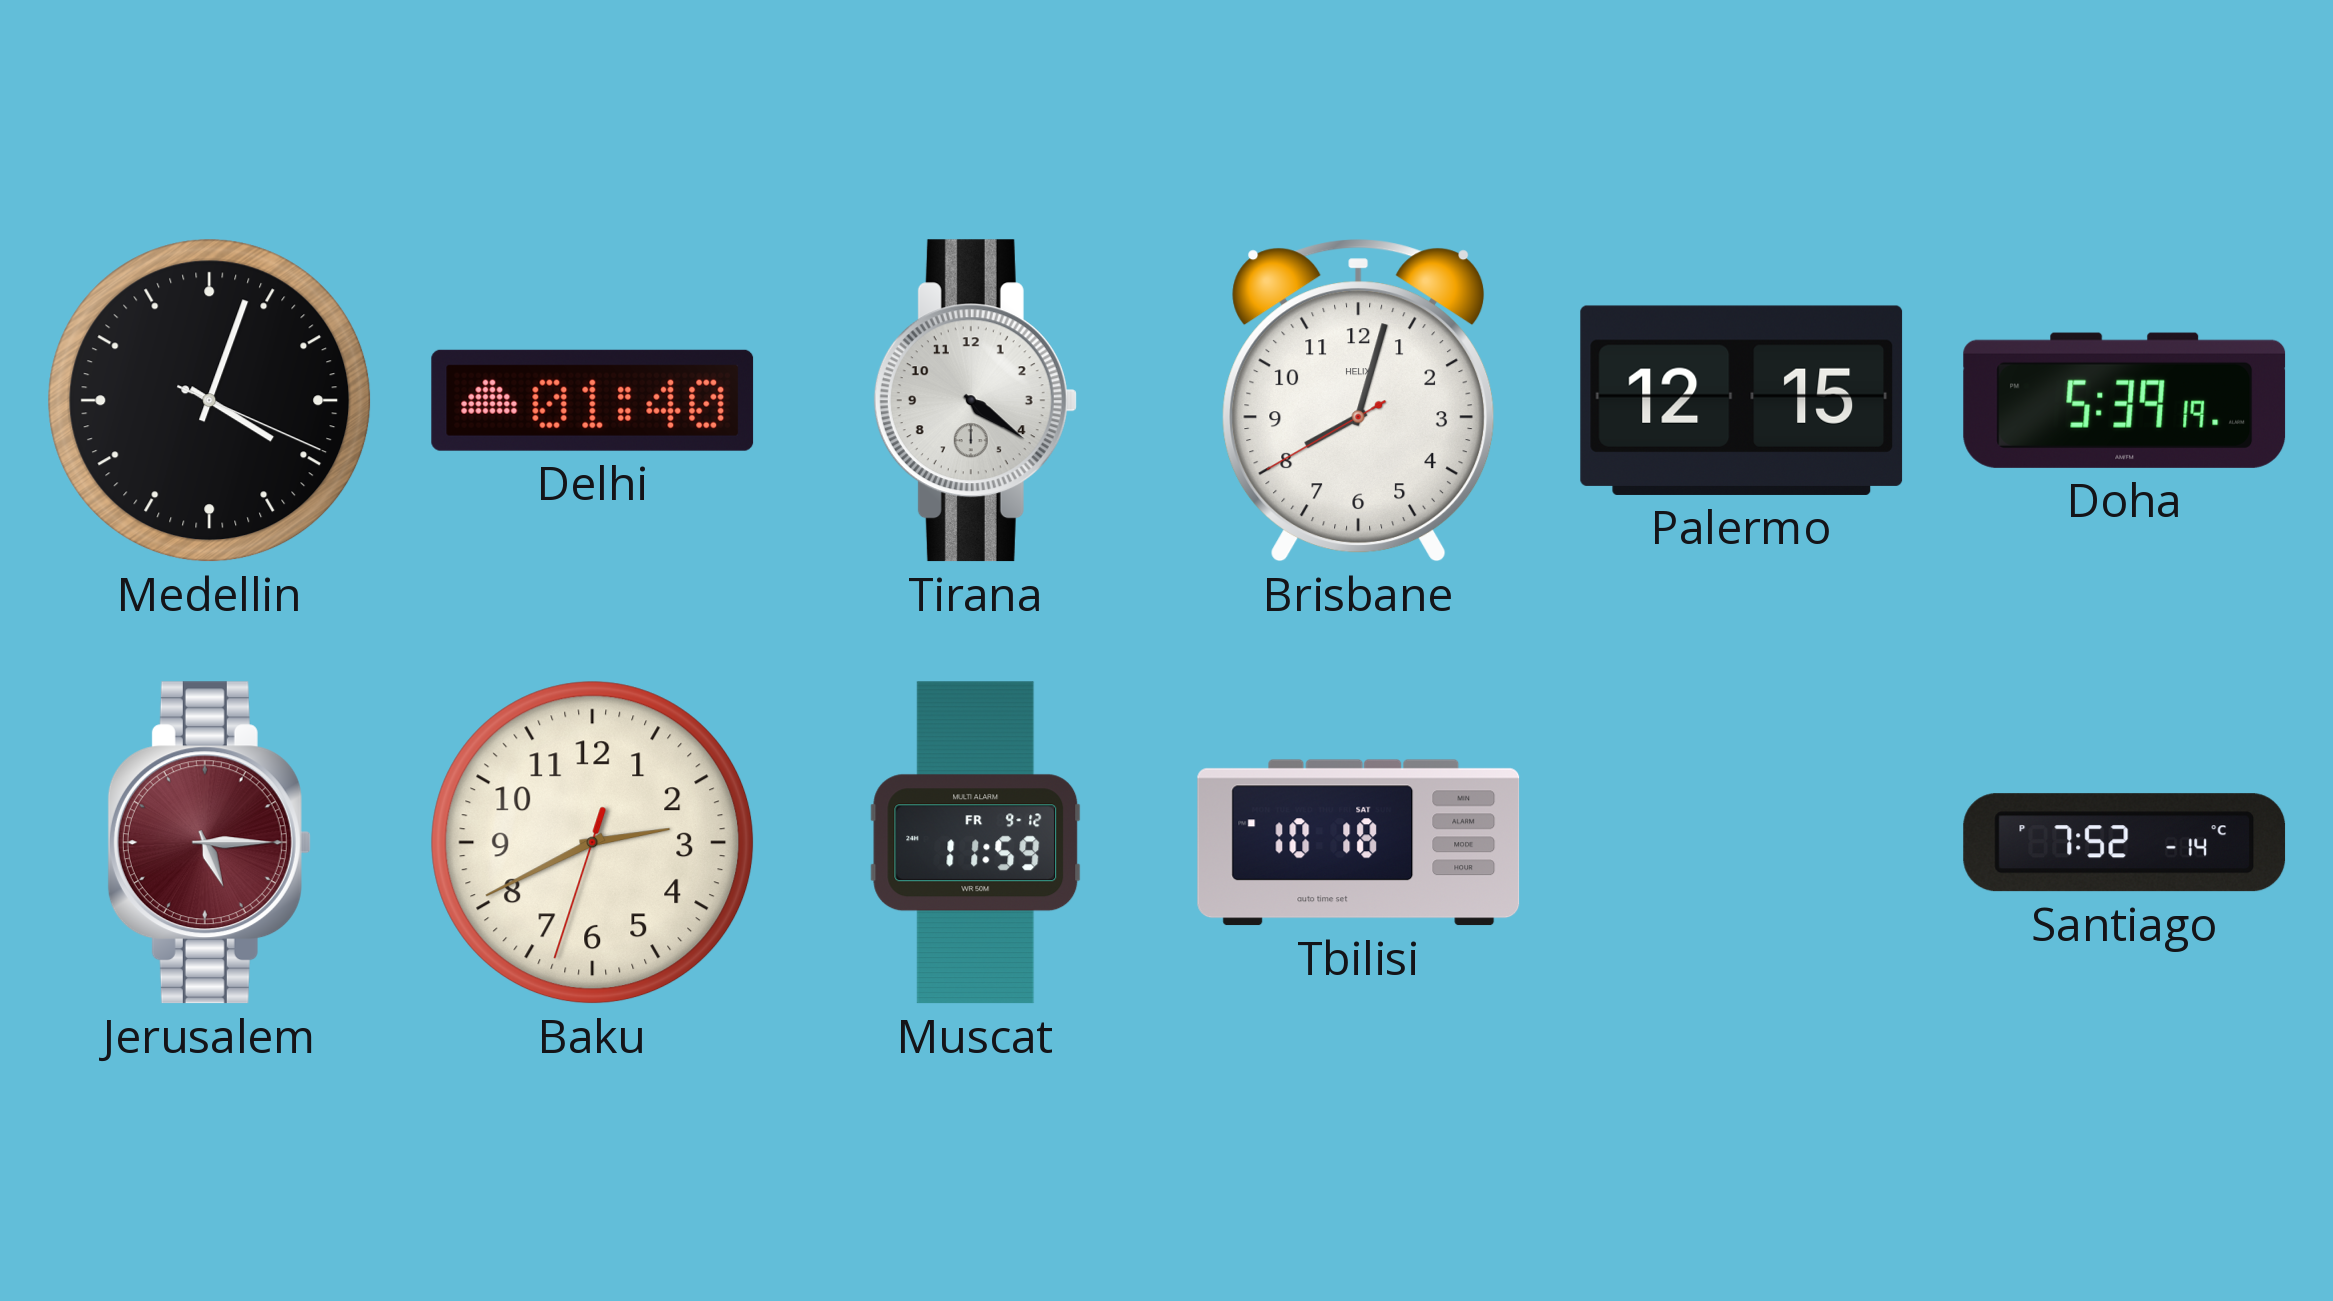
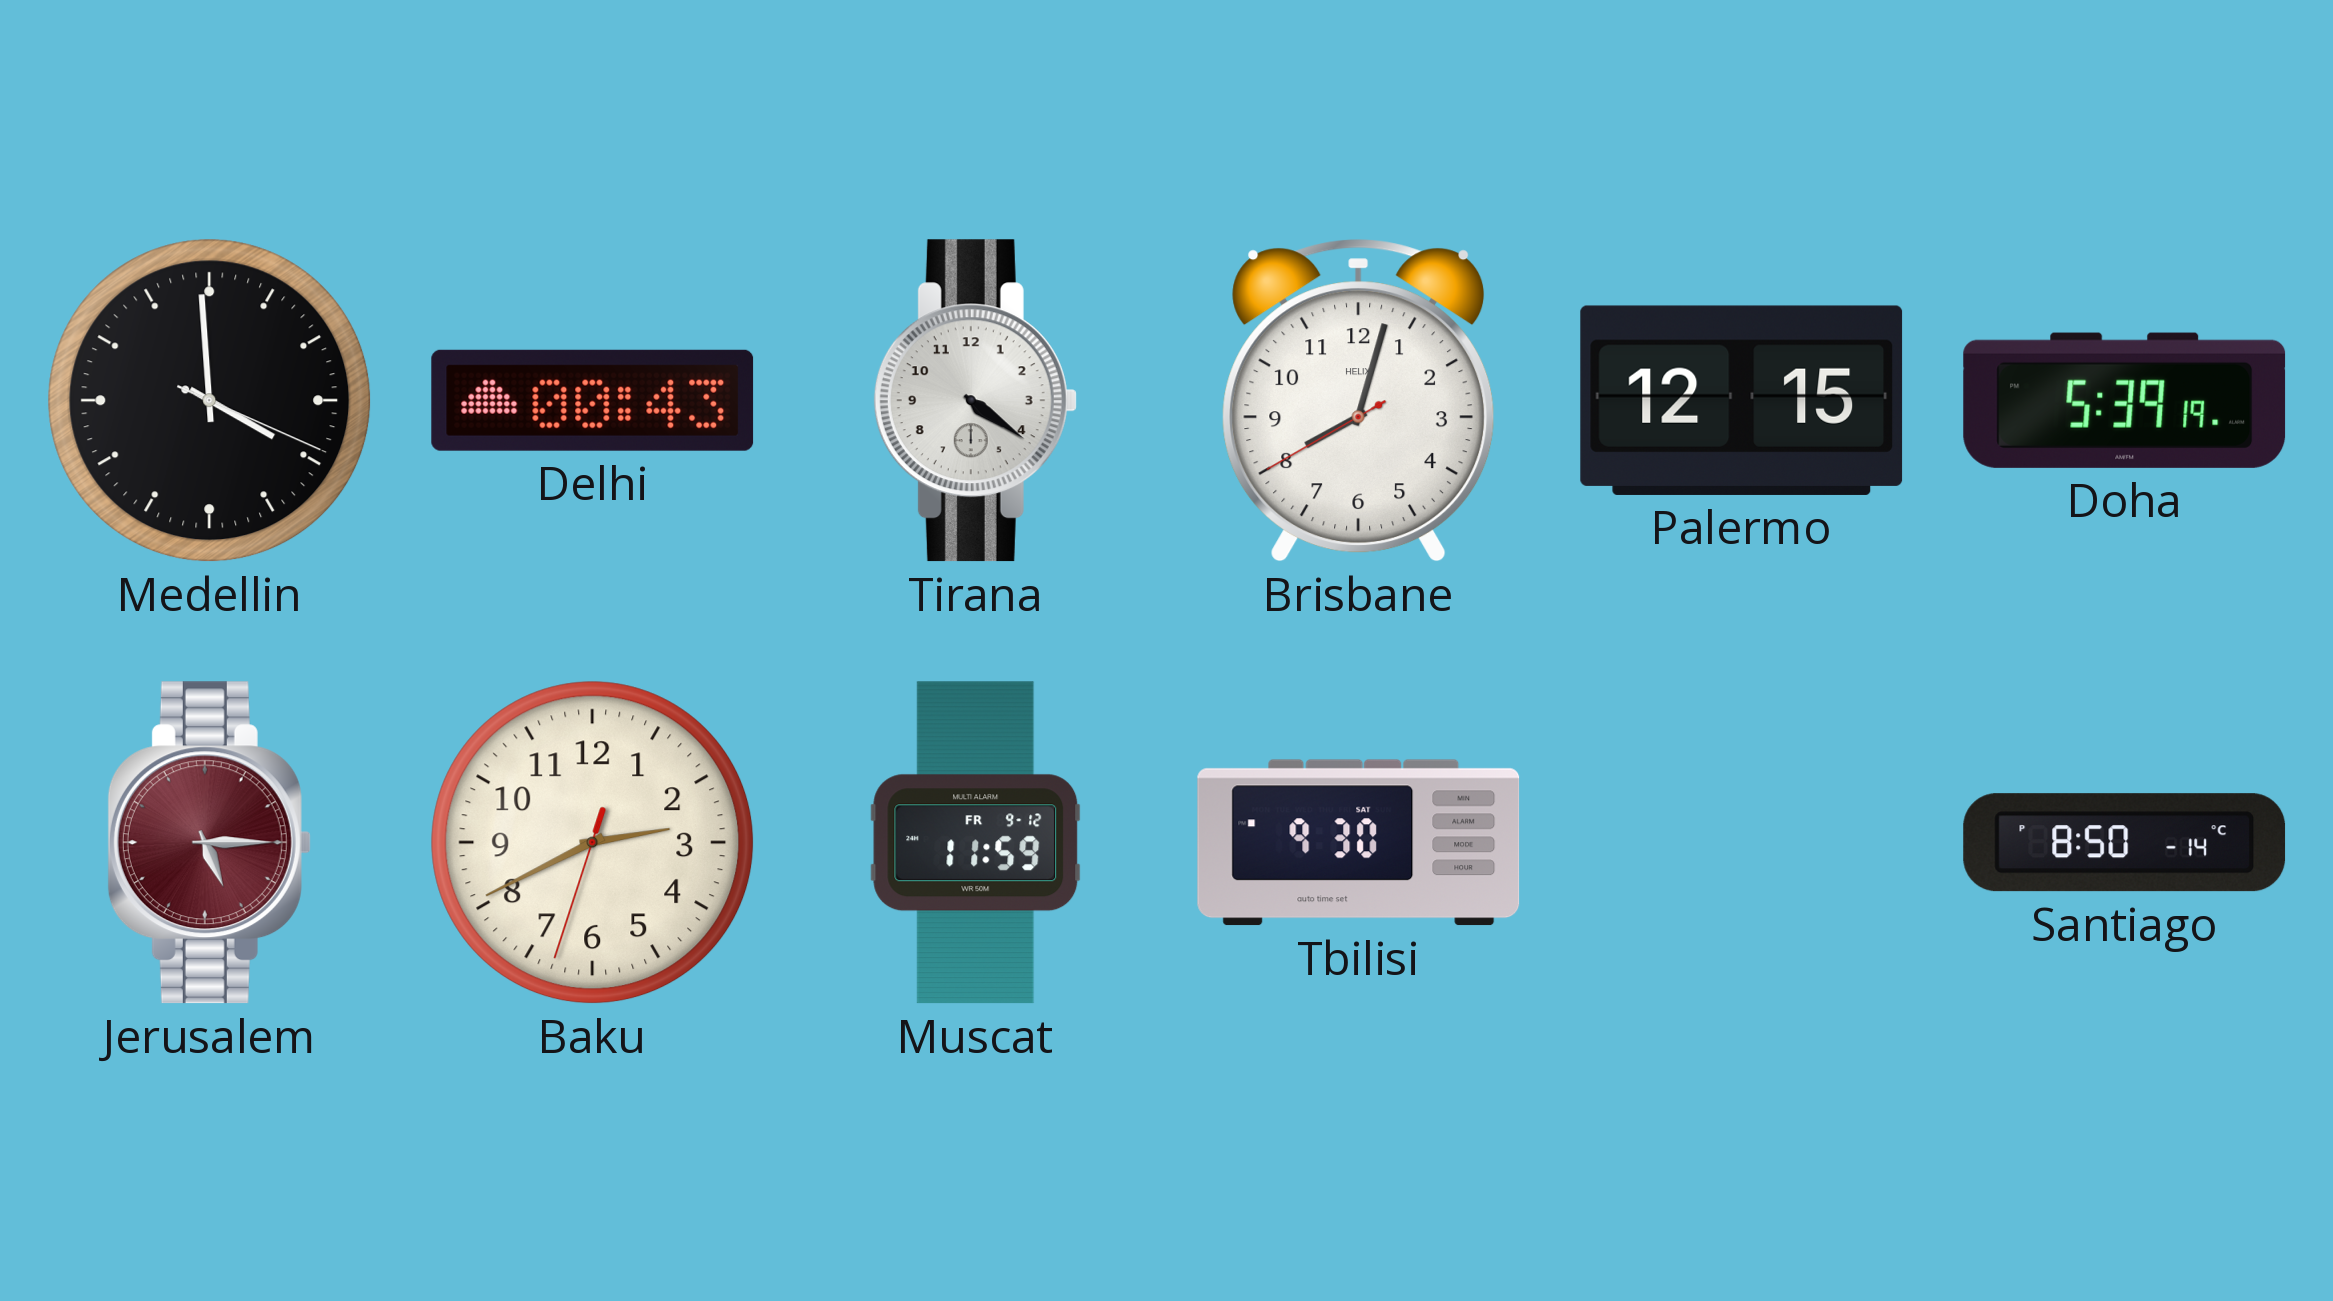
Medellin: 4:03 -> 3:59
Delhi: 01:40 -> 00:43
Tbilisi: 10:18 -> 9:30
Santiago: 7:52 -> 8:50
